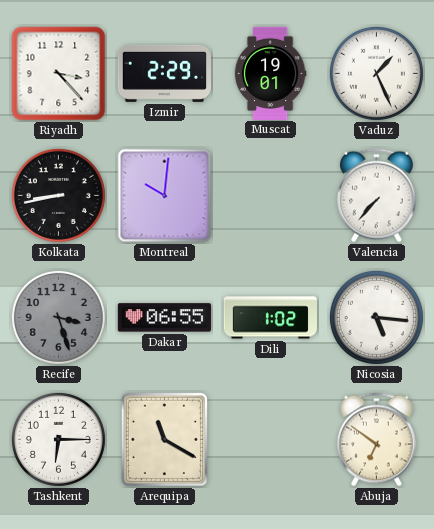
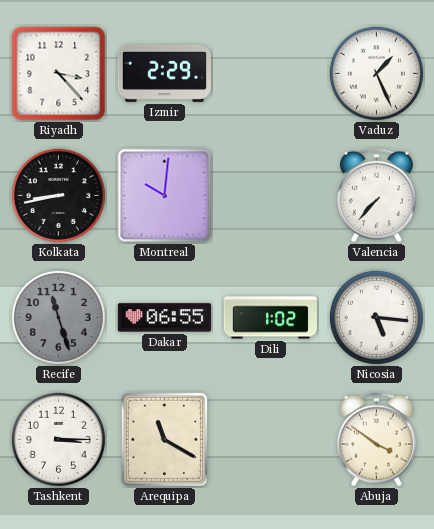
Muscat: 19:01 -> none
Recife: 3:27 -> 11:27
Tashkent: 6:15 -> 3:15
Abuja: 6:51 -> 3:51
